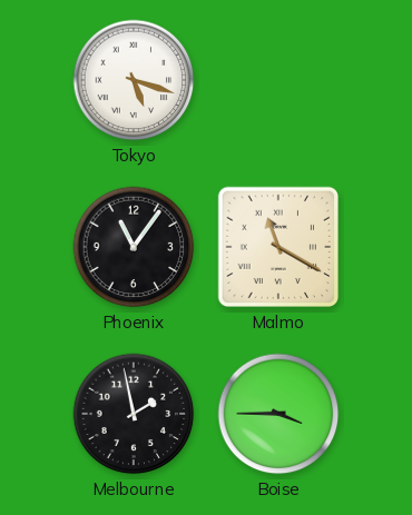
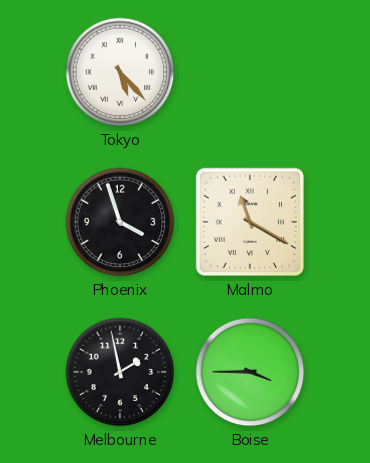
Tokyo: 5:18 -> 5:23
Phoenix: 11:06 -> 3:57
